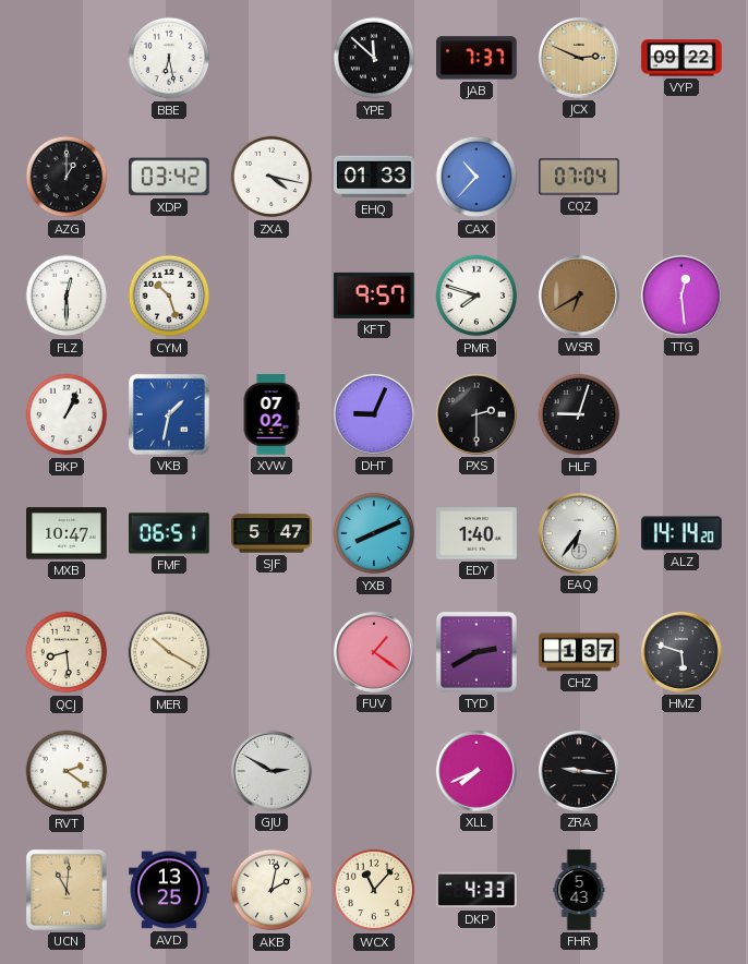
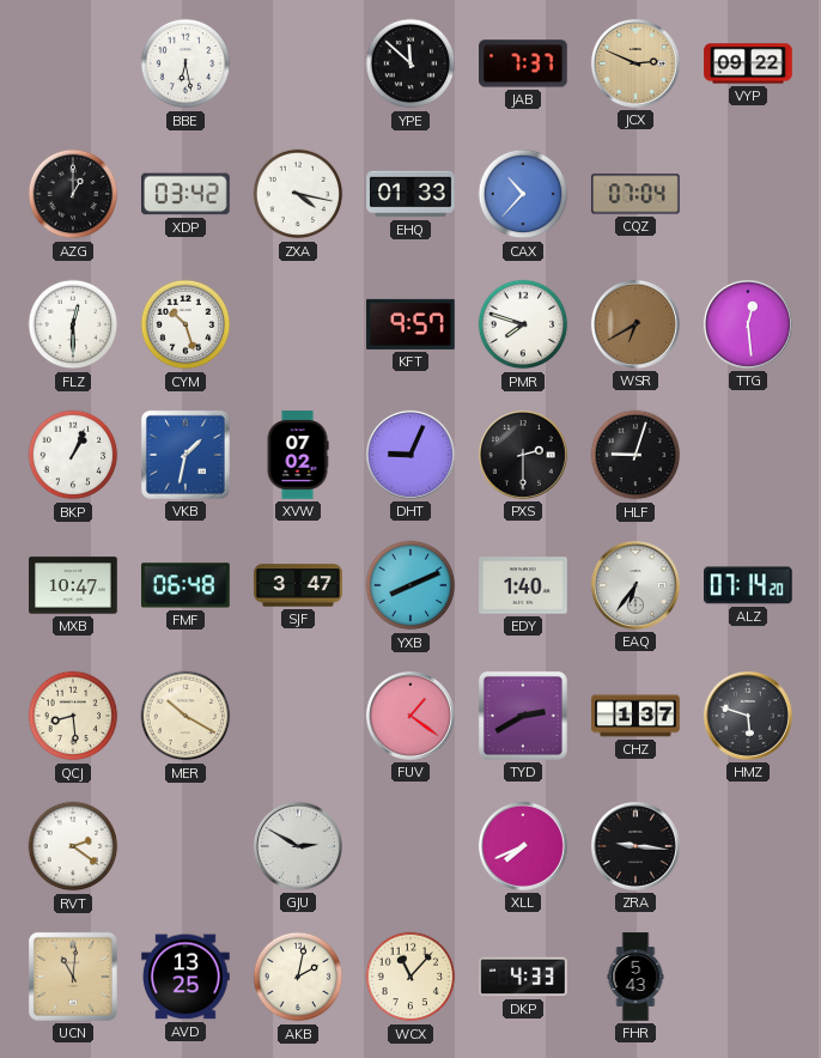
FMF: 06:51 -> 06:48
SJF: 5:47 -> 3:47
ALZ: 14:14 -> 07:14
